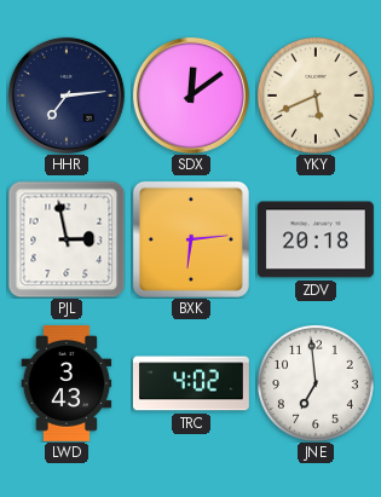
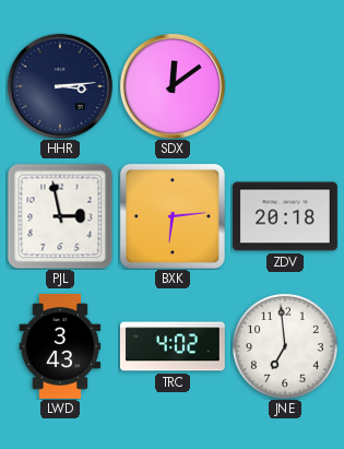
HHR: 7:14 -> 3:14
YKY: 5:41 -> none
